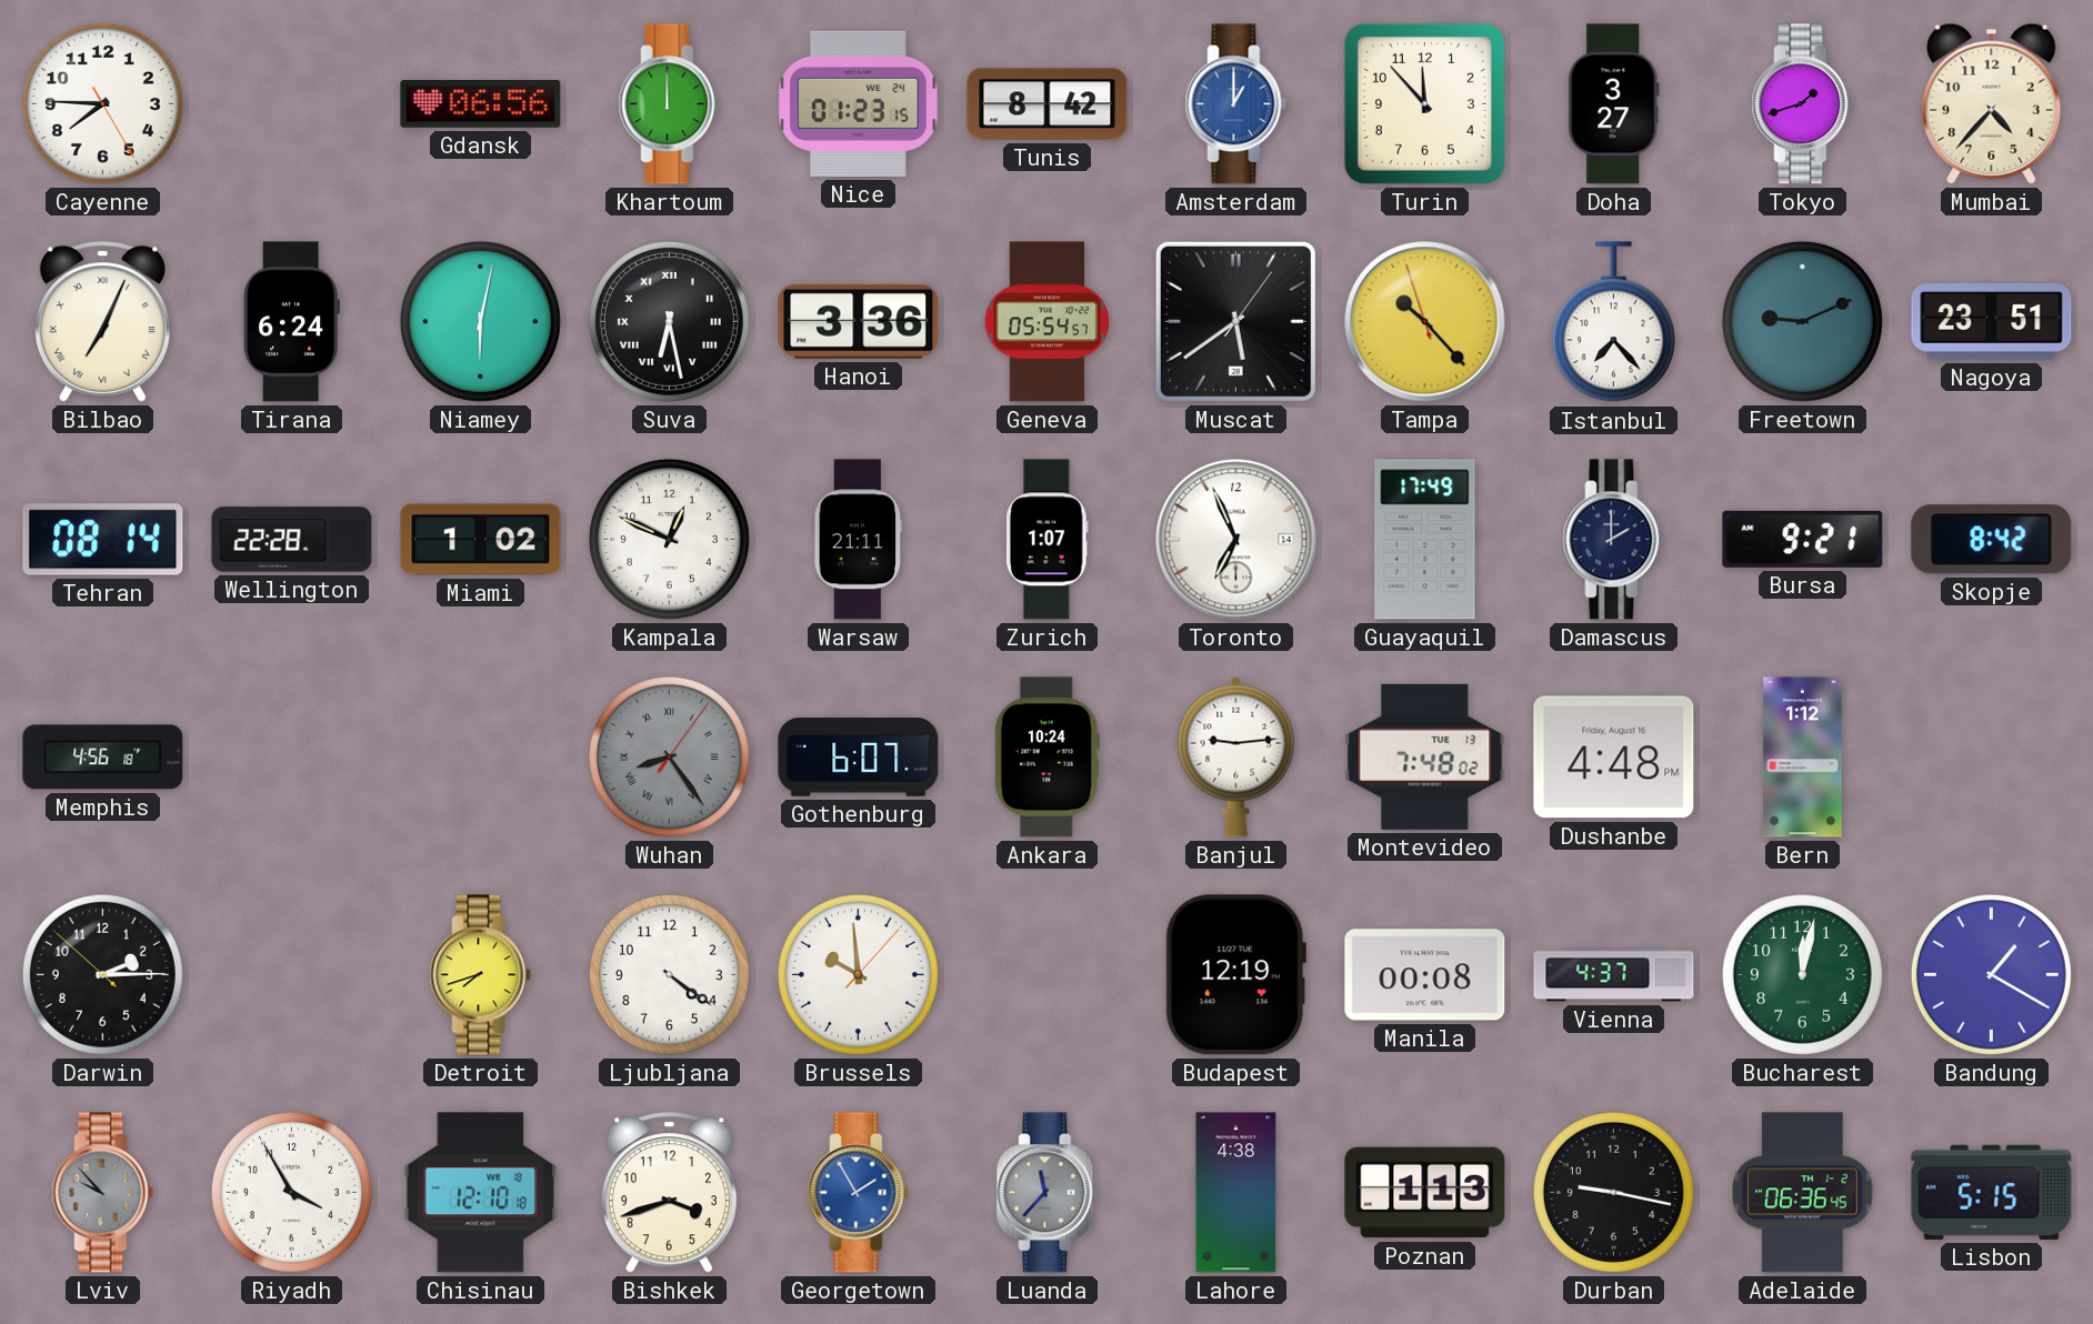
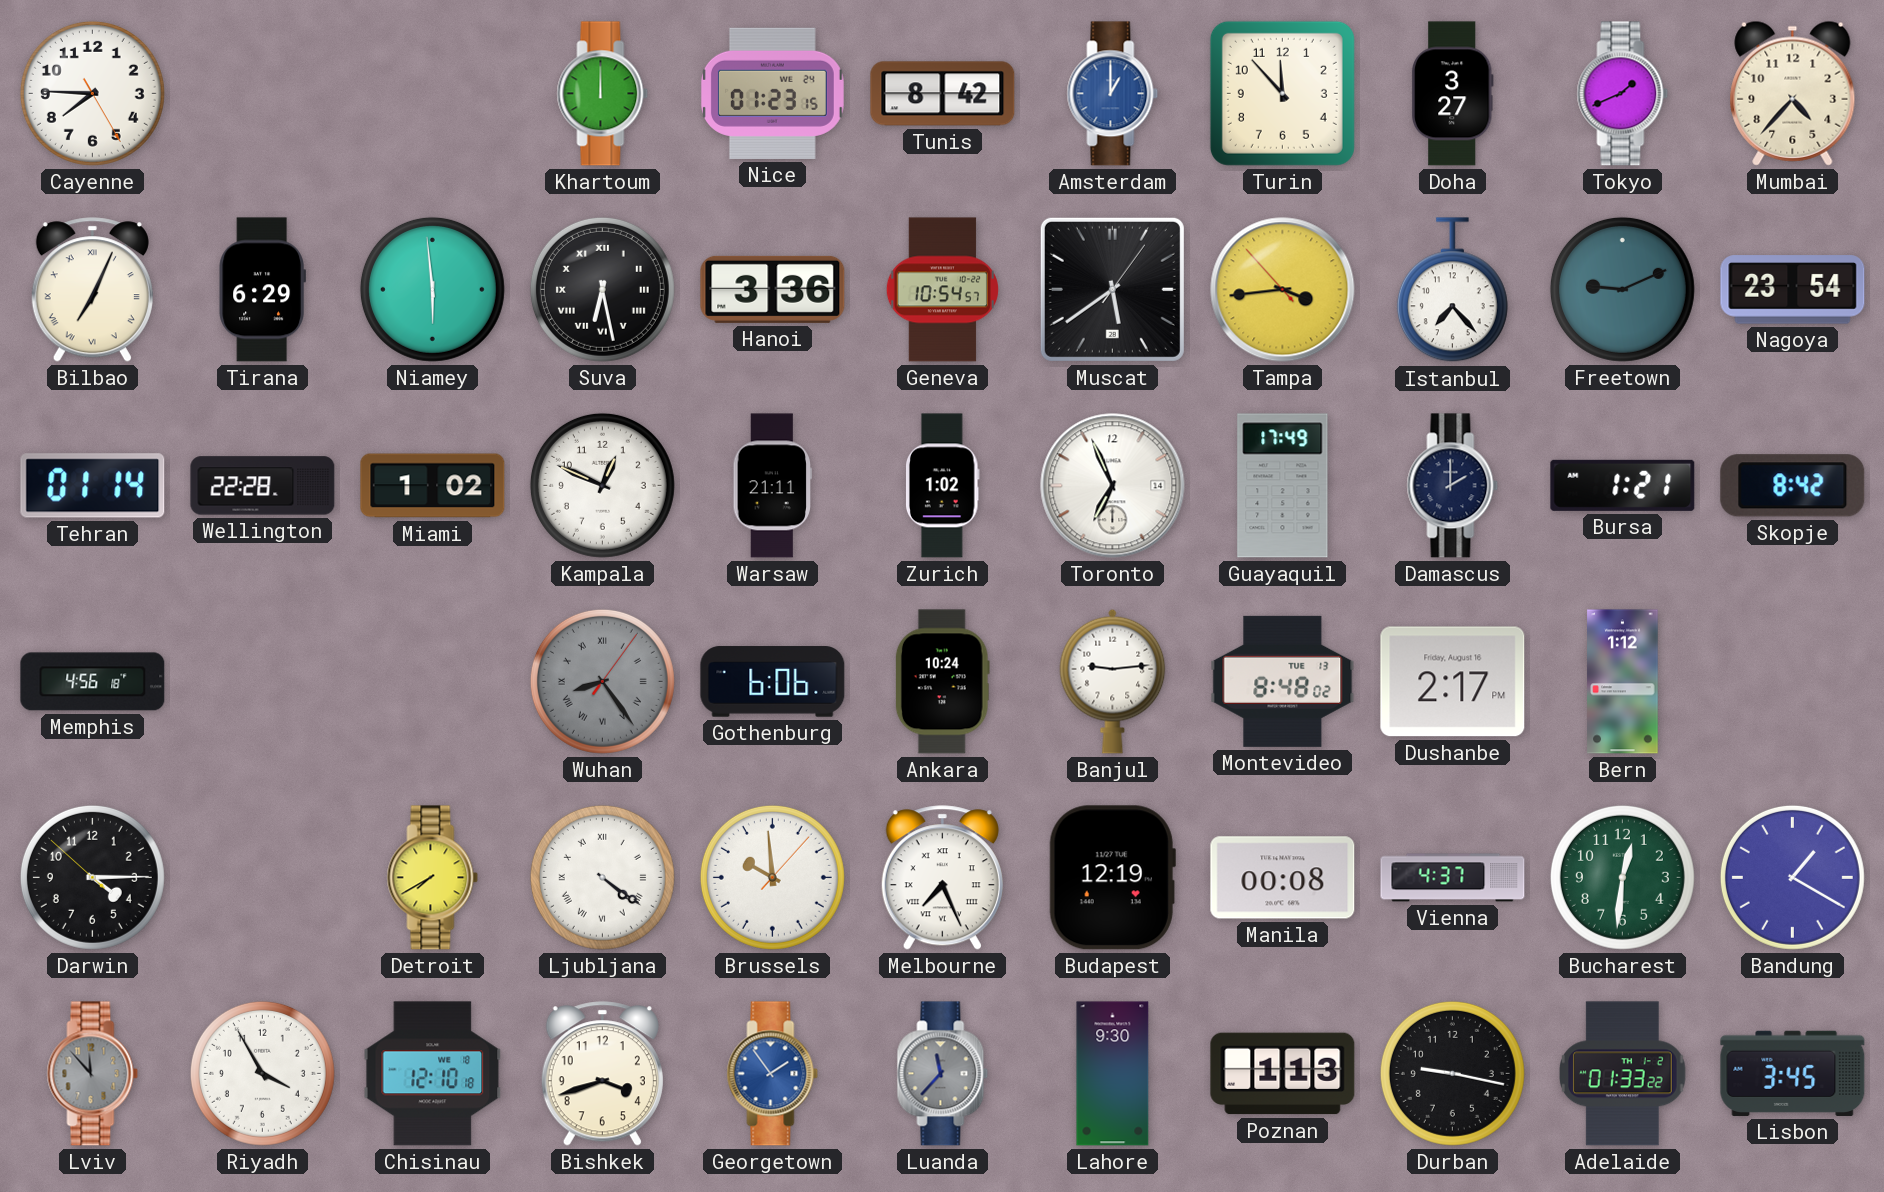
Gdansk: 06:56 -> none
Tokyo: 1:42 -> 1:41
Tirana: 6:24 -> 6:29
Niamey: 6:02 -> 5:59
Geneva: 05:54 -> 10:54
Tampa: 10:22 -> 3:43
Nagoya: 23:51 -> 23:54
Tehran: 08:14 -> 01:14
Zurich: 1:07 -> 1:02
Bursa: 9:21 -> 1:21
Gothenburg: 6:07 -> 6:06
Montevideo: 7:48 -> 8:48
Dushanbe: 4:48 -> 2:17
Darwin: 2:14 -> 4:14
Detroit: 7:42 -> 7:40
Ljubljana numerals: Arabic -> Roman
Melbourne: none -> 7:26
Bucharest: 12:02 -> 12:31
Lviv: 9:53 -> 11:53
Georgetown: 1:55 -> 1:54
Lahore: 4:38 -> 9:30
Adelaide: 06:36 -> 01:33
Lisbon: 5:15 -> 3:45
